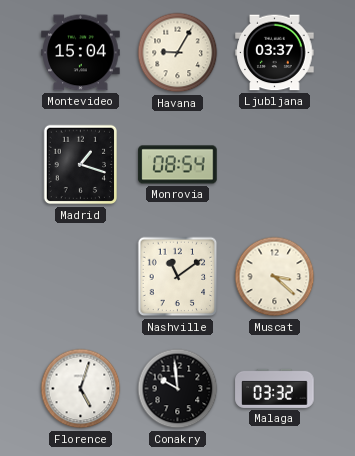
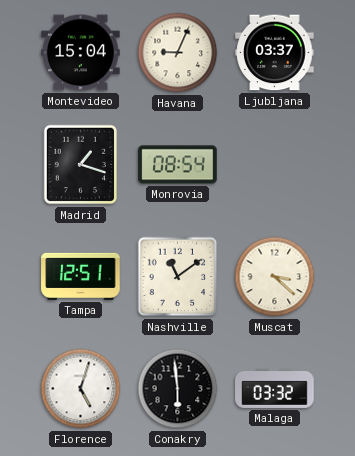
Havana: 9:05 -> 9:04
Tampa: none -> 12:51
Conakry: 9:59 -> 5:59
